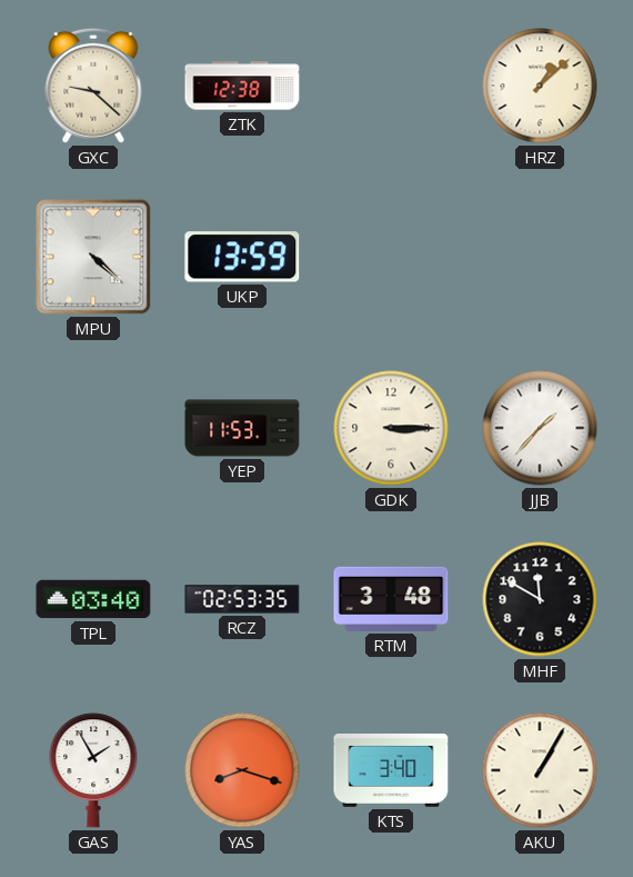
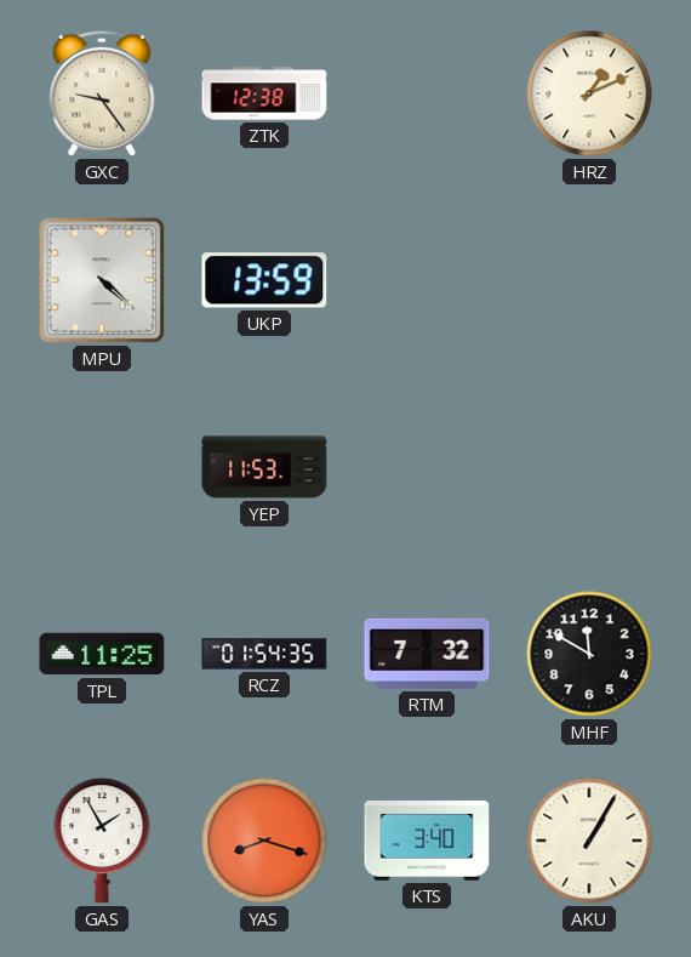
GXC: 9:22 -> 9:24
HRZ: 1:08 -> 1:11
GDK: 3:15 -> none
JJB: 1:37 -> none
TPL: 03:40 -> 11:25
RCZ: 02:53 -> 01:54
RTM: 3:48 -> 7:32
